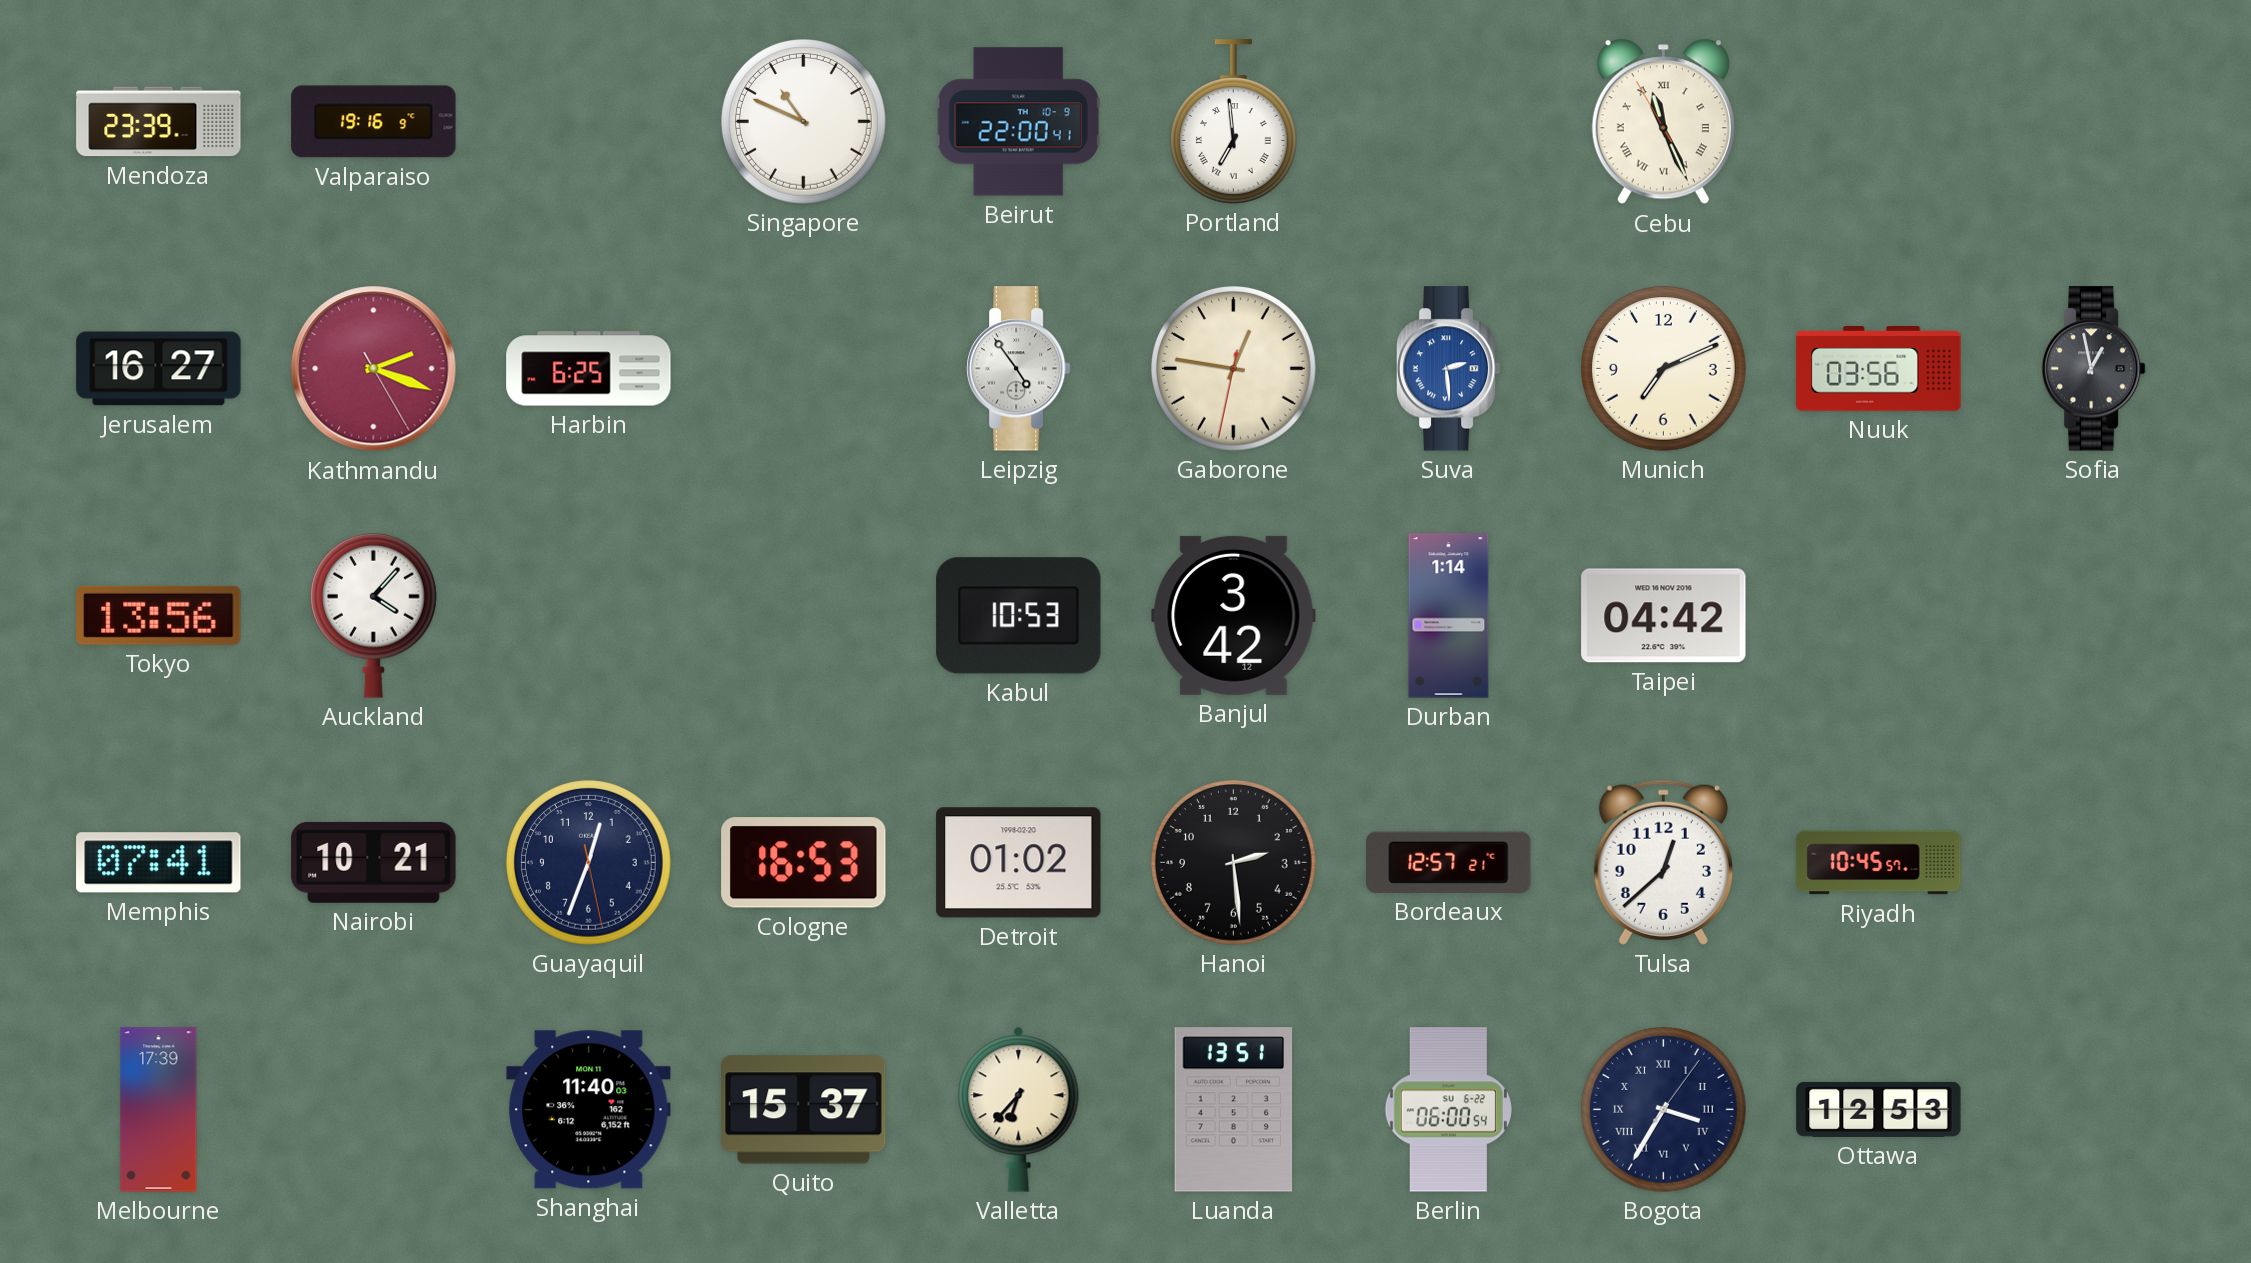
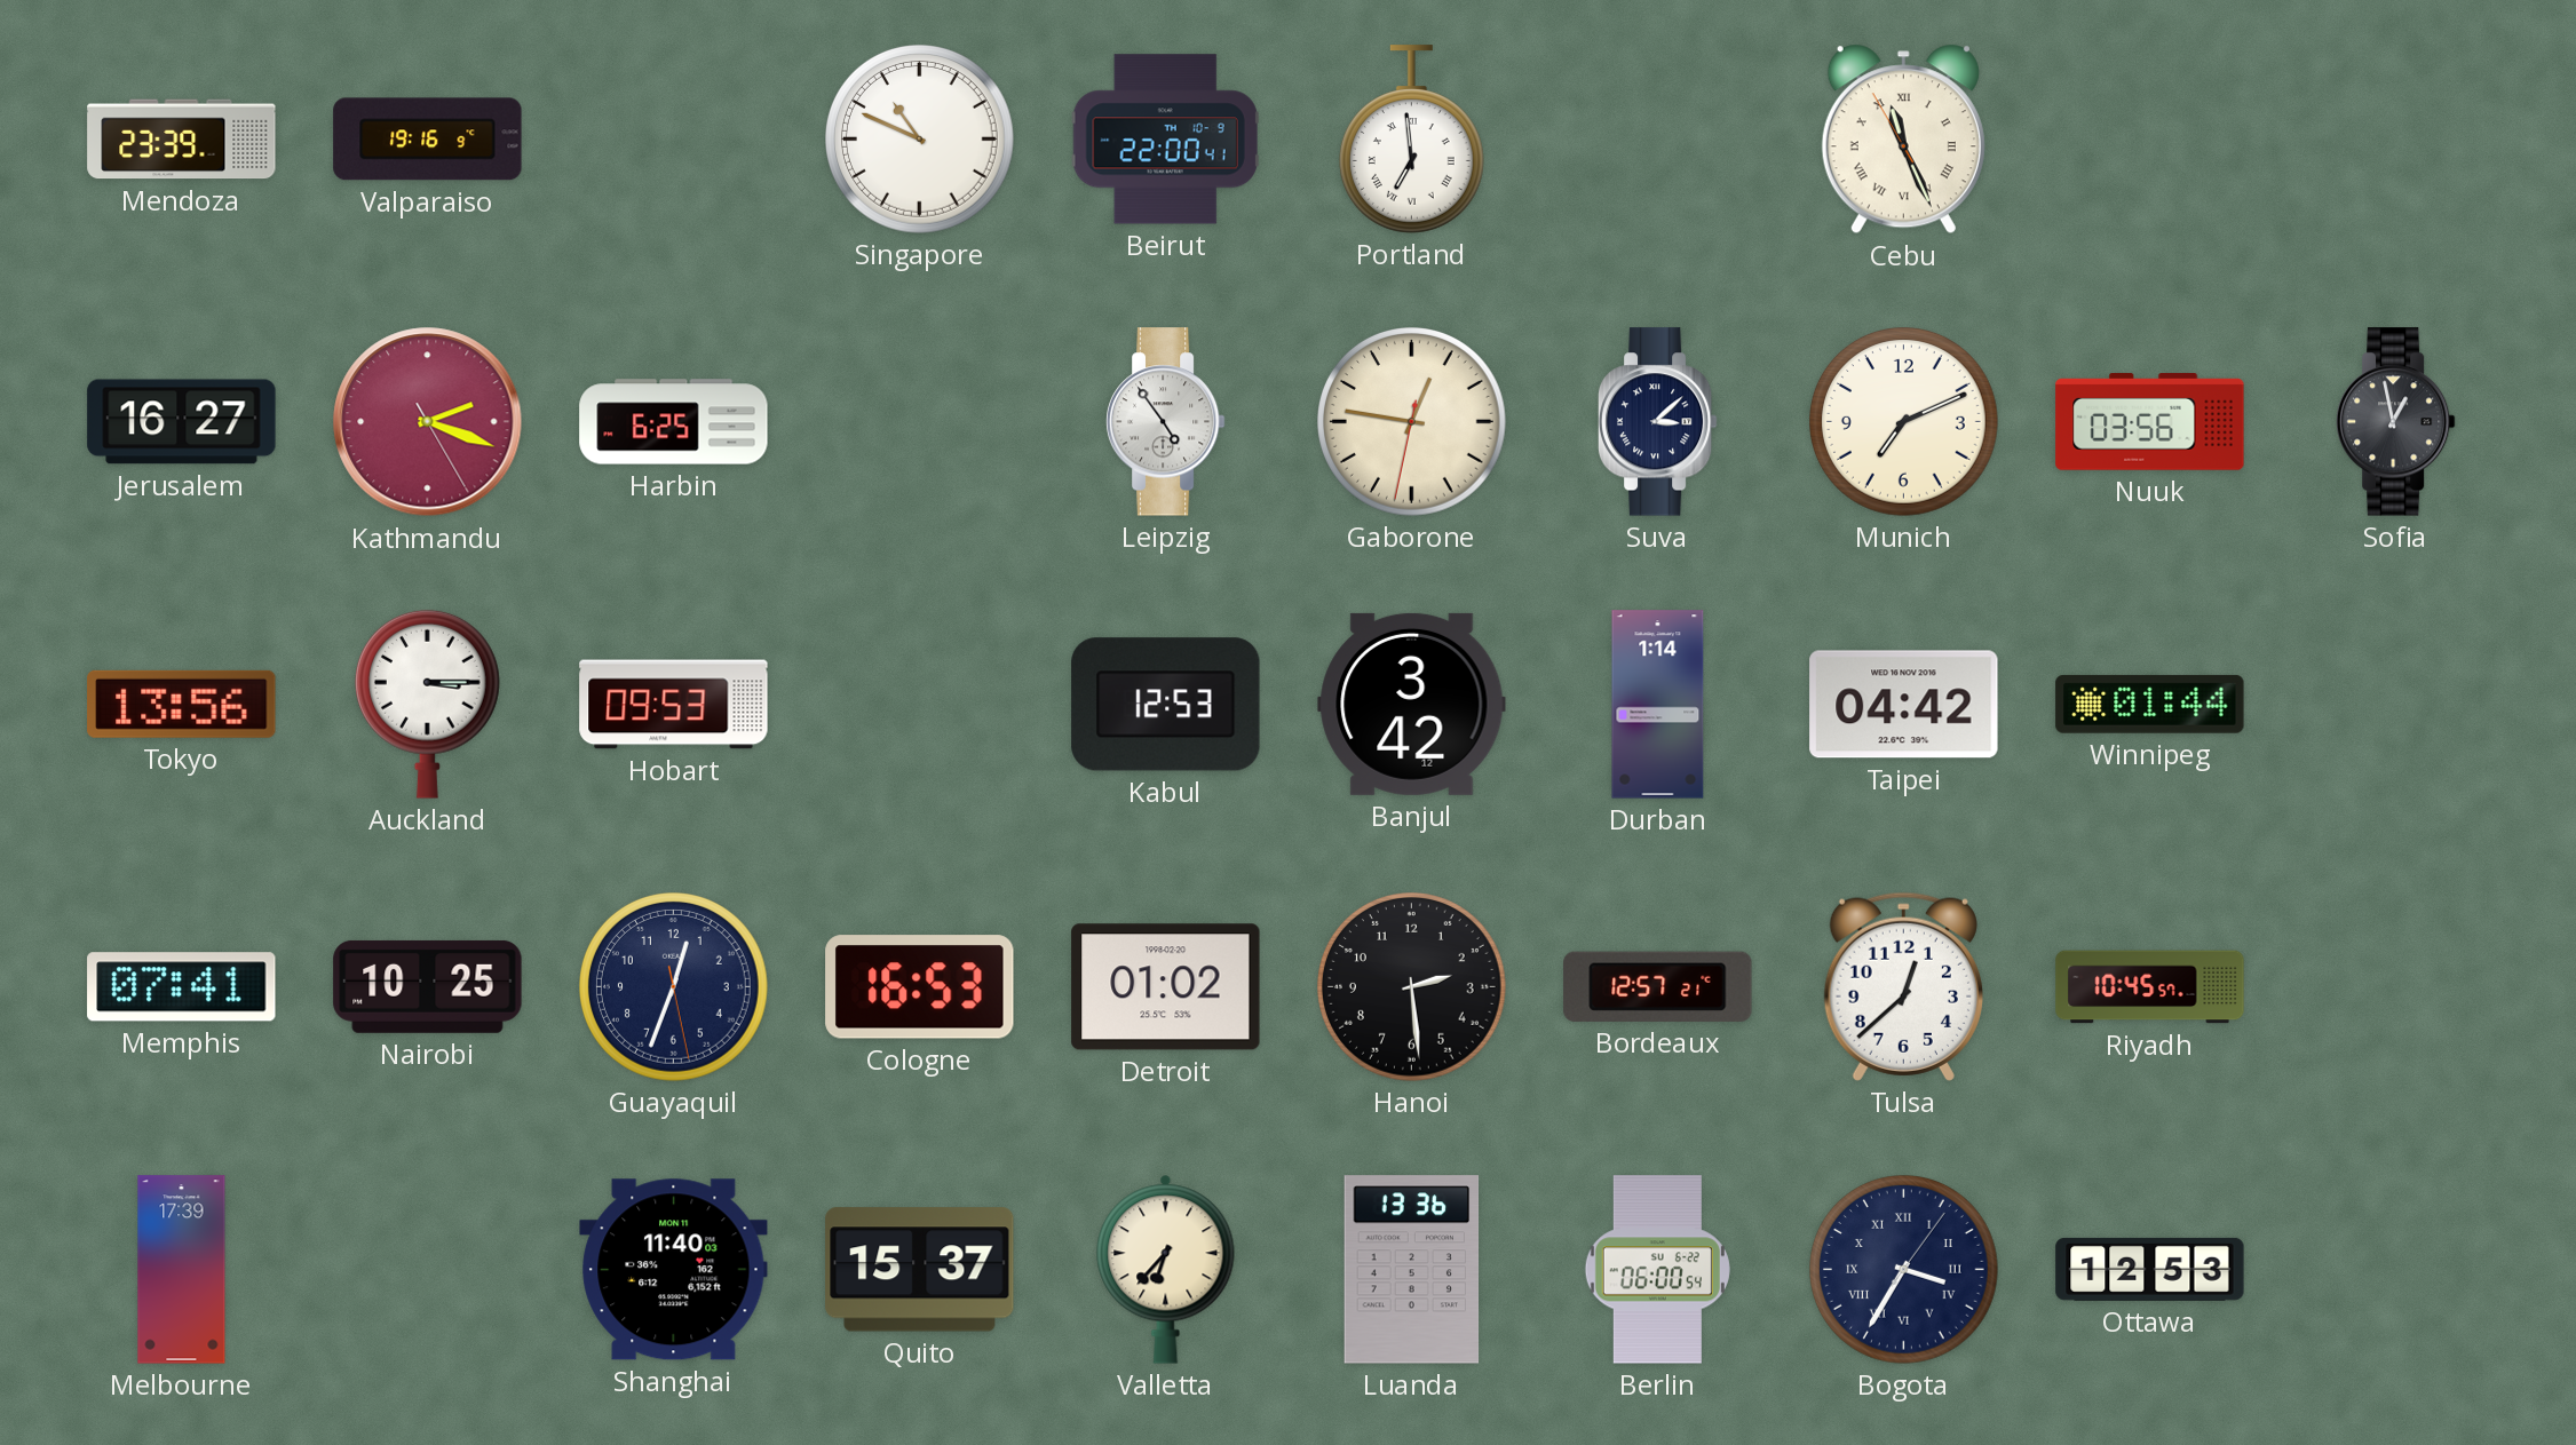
Suva: 2:29 -> 3:08
Suva dial: blue -> navy
Auckland: 4:07 -> 3:15
Hobart: none -> 09:53
Kabul: 10:53 -> 12:53
Winnipeg: none -> 01:44
Nairobi: 10:21 -> 10:25
Luanda: 13:51 -> 13:36
